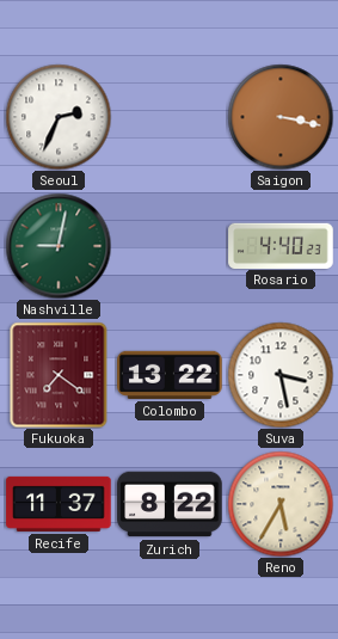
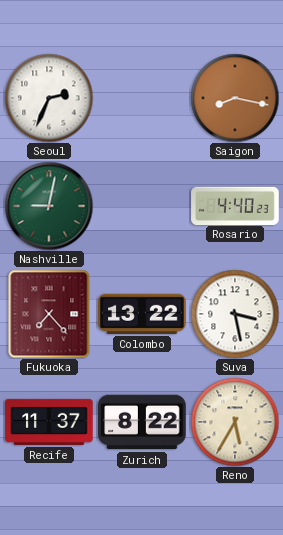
Saigon: 3:17 -> 8:17
Fukuoka: 7:21 -> 7:23
